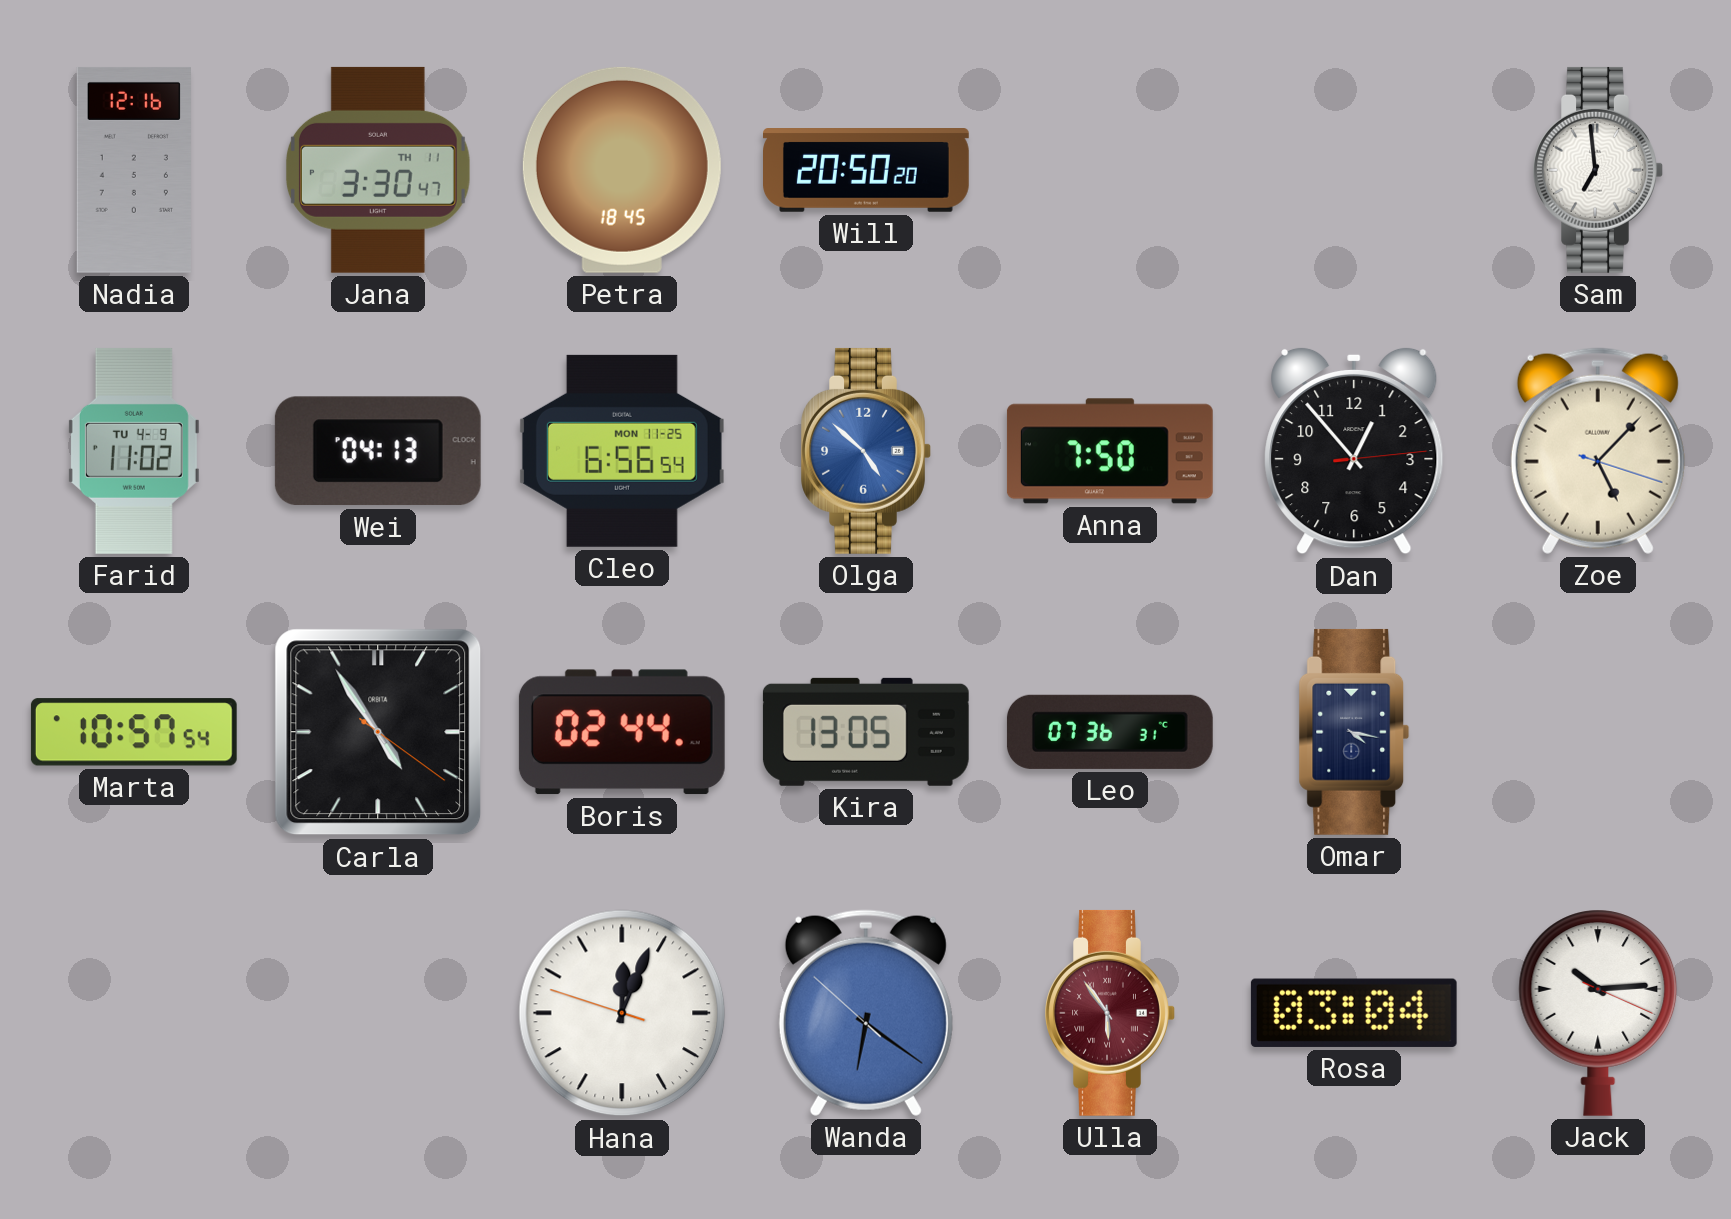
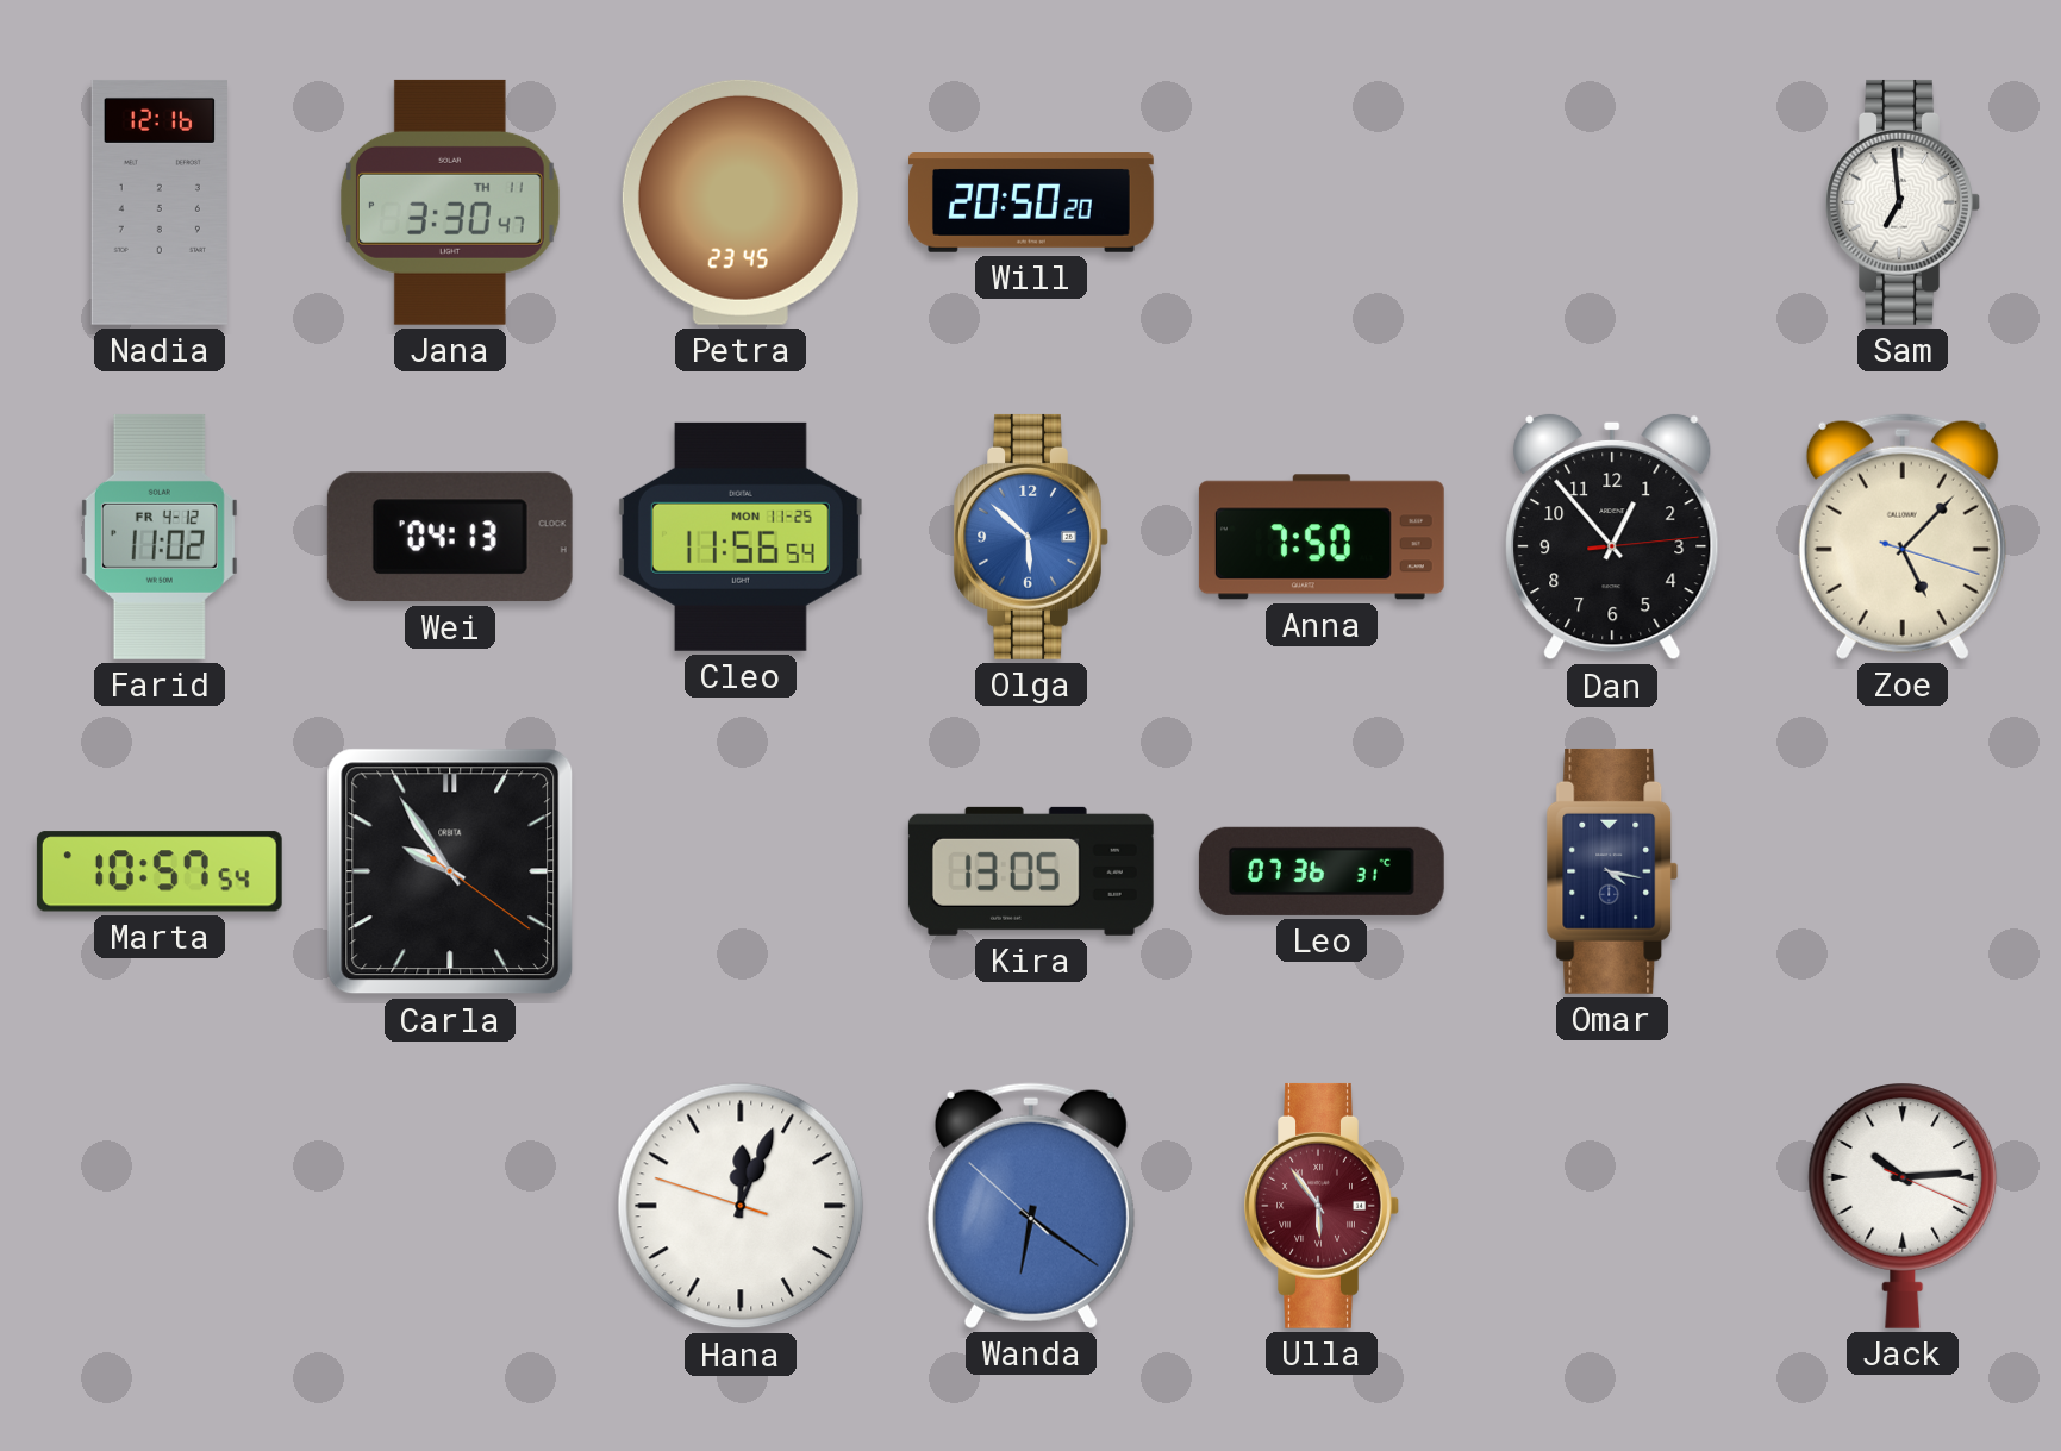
Petra: 18:45 -> 23:45
Farid date: TU 4-9 -> FR 4-12
Cleo: 6:56 -> 11:56
Olga: 4:52 -> 5:52
Carla: 4:54 -> 9:54
Boris: 02:44 -> none
Rosa: 03:04 -> none
